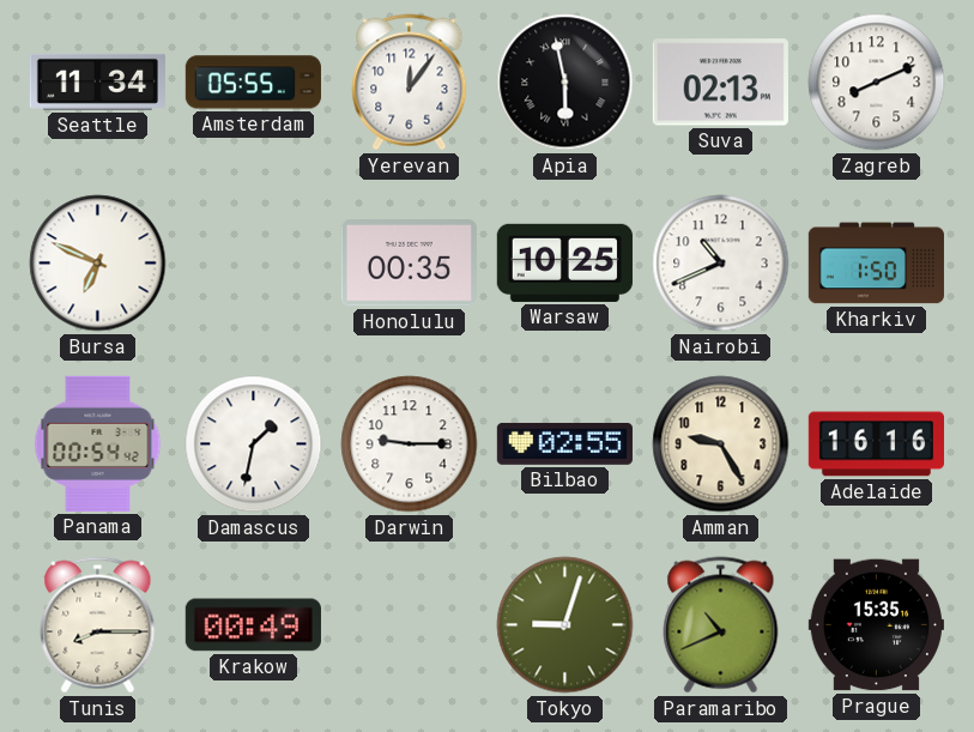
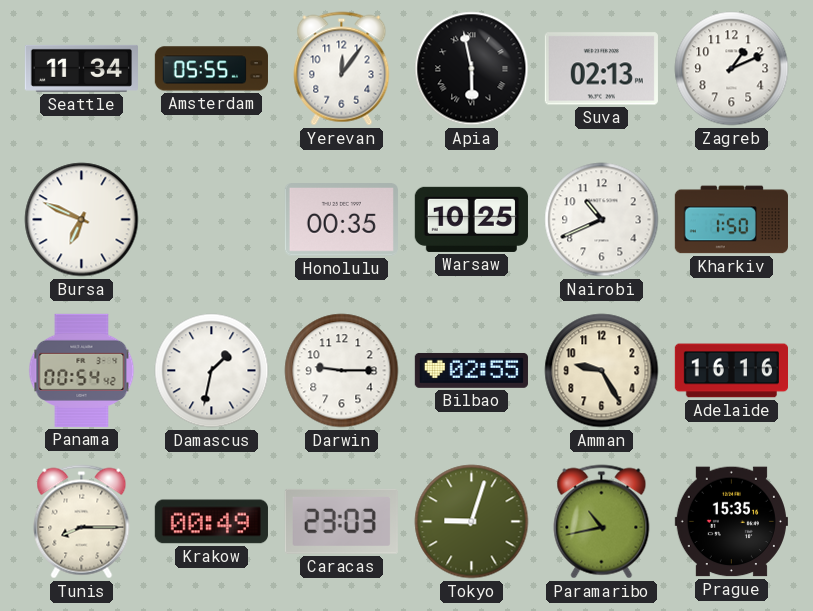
Zagreb: 8:11 -> 1:11
Caracas: none -> 23:03
Paramaribo: 10:41 -> 10:43
